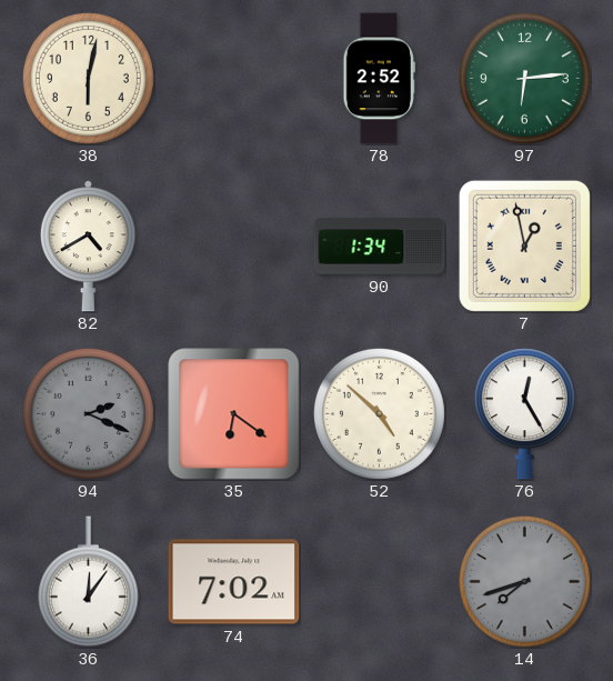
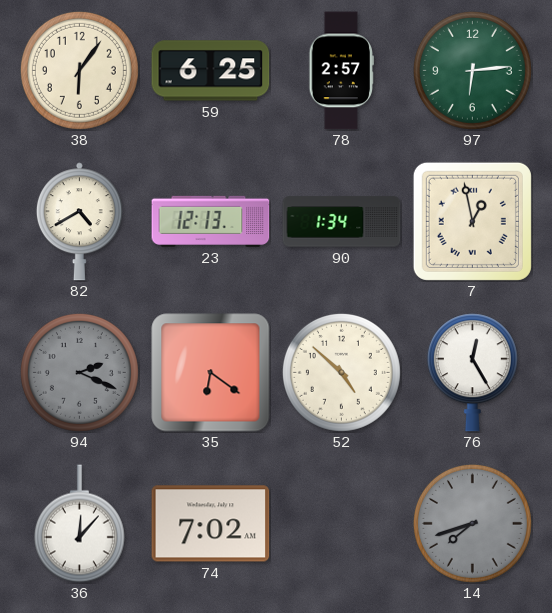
38: 6:02 -> 6:06
59: none -> 6:25
78: 2:52 -> 2:57
23: none -> 12:13
36: 12:06 -> 12:07
